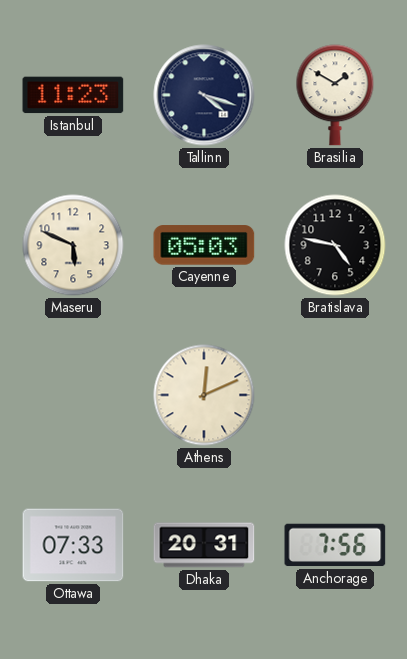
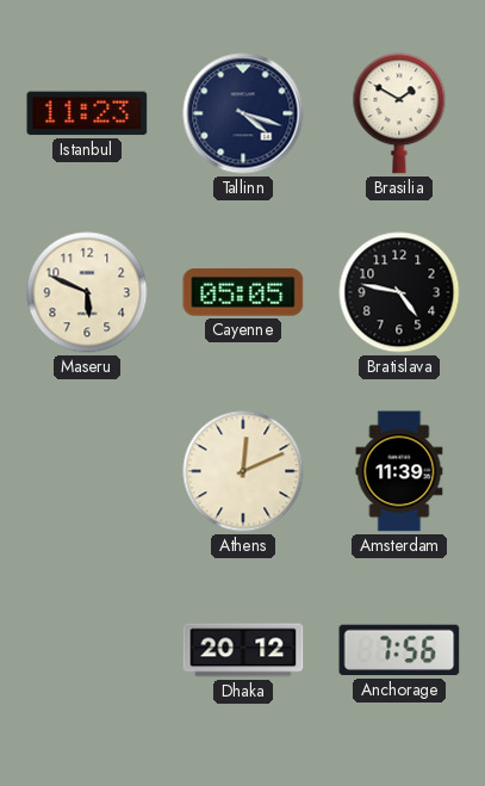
Cayenne: 05:03 -> 05:05
Amsterdam: none -> 11:39
Ottawa: 07:33 -> none
Dhaka: 20:31 -> 20:12
